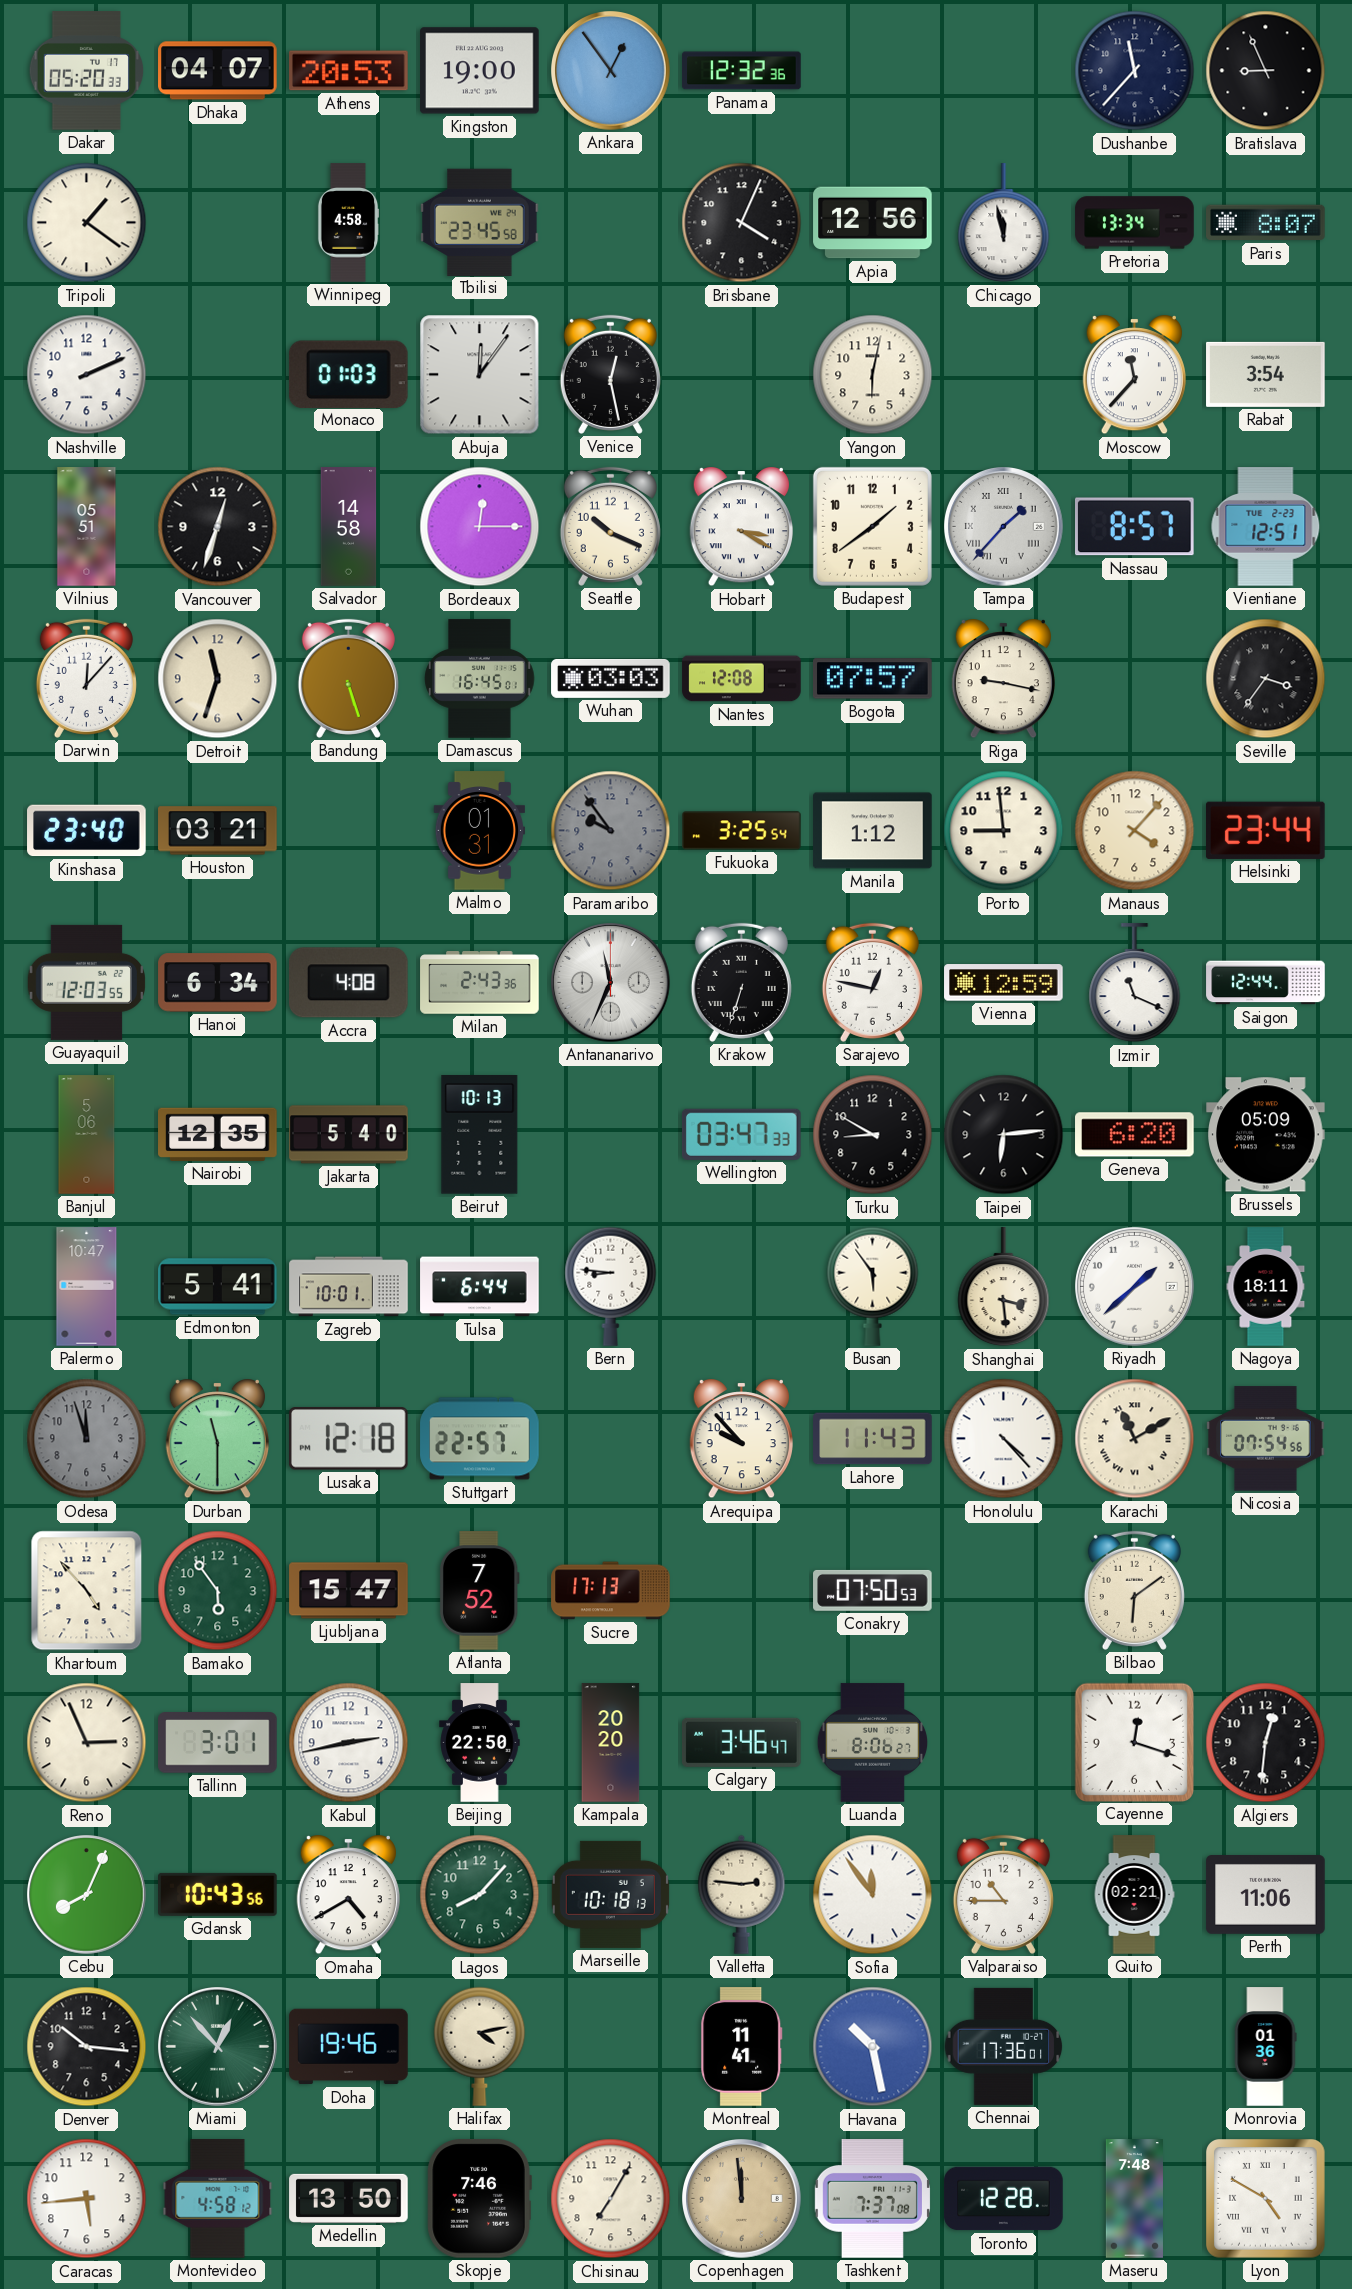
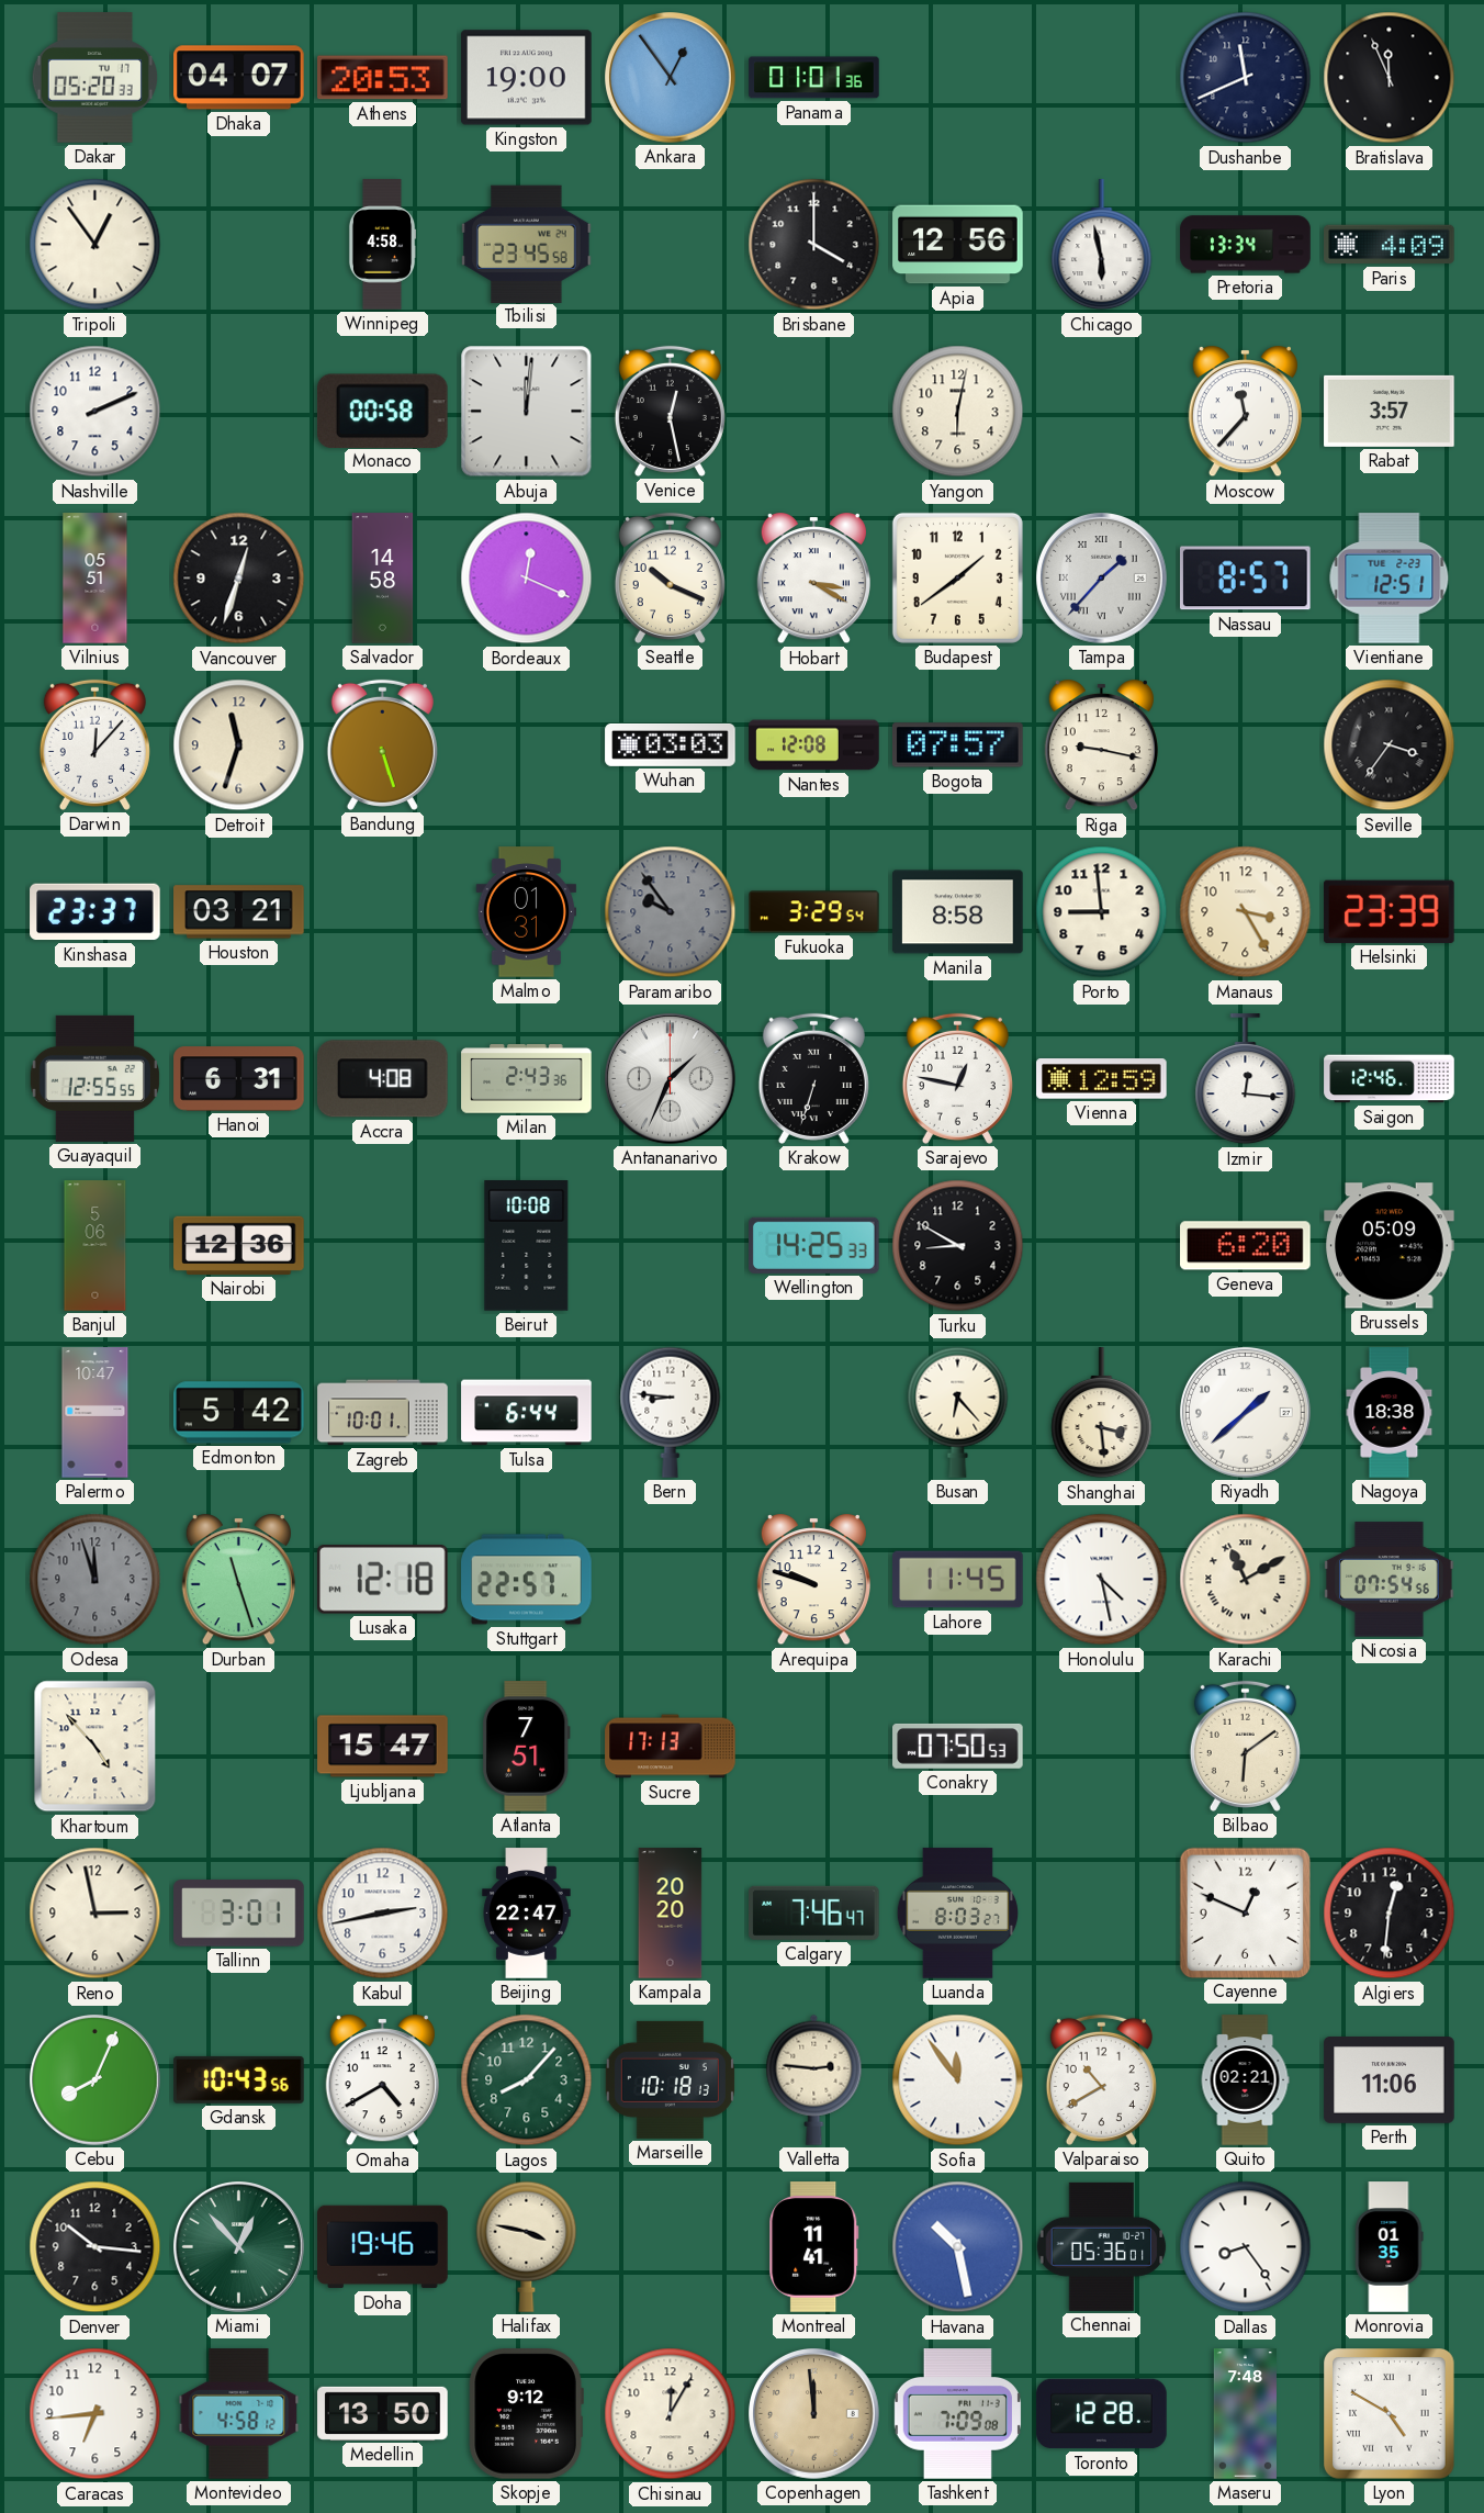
Panama: 12:32 -> 01:01
Dushanbe: 11:37 -> 11:41
Bratislava: 8:56 -> 11:56
Tripoli: 1:21 -> 12:54
Brisbane: 4:04 -> 4:00
Chicago: 11:58 -> 5:58
Paris: 8:07 -> 4:09
Monaco: 01:03 -> 00:58
Abuja: 12:06 -> 12:01
Rabat: 3:54 -> 3:57
Bordeaux: 12:15 -> 12:19
Damascus: 16:45 -> none
Kinshasa: 23:40 -> 23:37
Fukuoka: 3:25 -> 3:29
Manila: 1:12 -> 8:58
Manaus: 4:07 -> 3:25
Helsinki: 23:44 -> 23:39
Guayaquil: 12:03 -> 12:55
Hanoi: 6:34 -> 6:31
Antananarivo: 11:34 -> 1:34
Izmir: 11:19 -> 12:16
Saigon: 12:44 -> 12:46
Nairobi: 12:35 -> 12:36
Jakarta: 5:40 -> none
Beirut: 10:13 -> 10:08
Wellington: 03:47 -> 14:25
Taipei: 6:14 -> none
Edmonton: 5:41 -> 5:42
Busan: 5:54 -> 6:23
Nagoya: 18:11 -> 18:38
Durban: 11:30 -> 11:27
Arequipa: 9:53 -> 9:48
Lahore: 11:43 -> 11:45
Honolulu: 4:23 -> 4:28
Bamako: 5:54 -> none
Atlanta: 7:52 -> 7:51
Reno: 2:56 -> 2:58
Beijing: 22:50 -> 22:47
Calgary: 3:46 -> 7:46
Luanda: 8:06 -> 8:03
Cayenne: 12:18 -> 12:49
Valparaiso: 10:45 -> 10:40
Halifax: 4:13 -> 3:47
Chennai: 17:36 -> 05:36
Dallas: none -> 8:24
Monrovia: 01:36 -> 01:35
Caracas: 5:44 -> 6:44
Skopje: 7:46 -> 9:12
Chisinau: 7:05 -> 12:05
Tashkent: 7:37 -> 7:09
